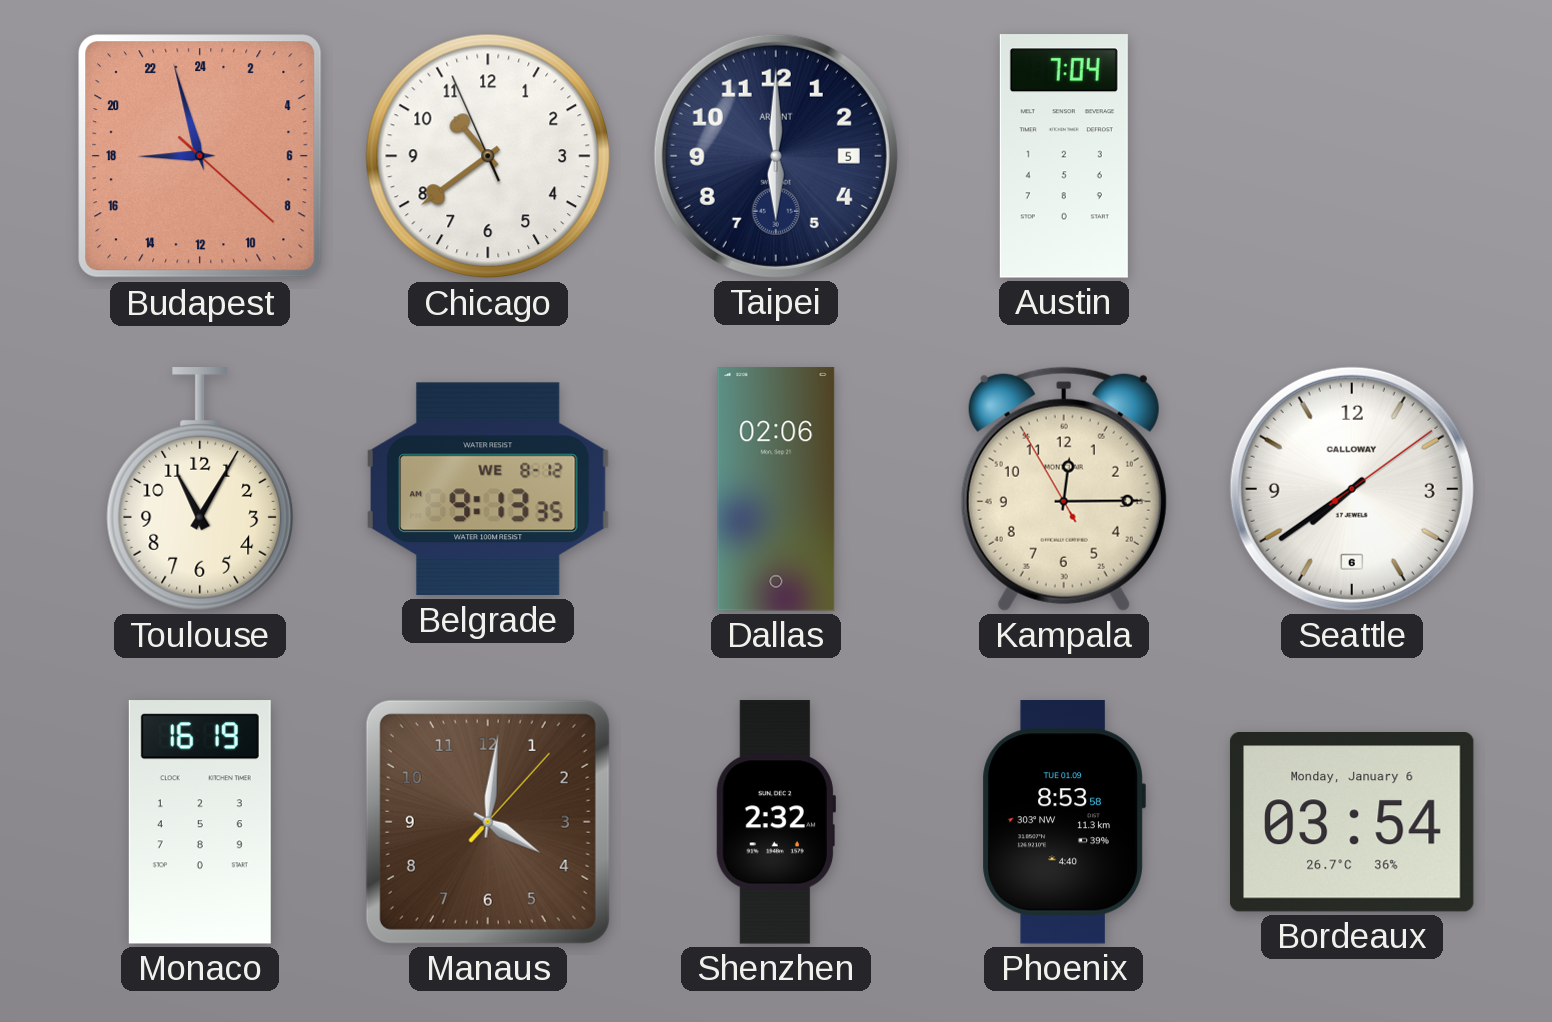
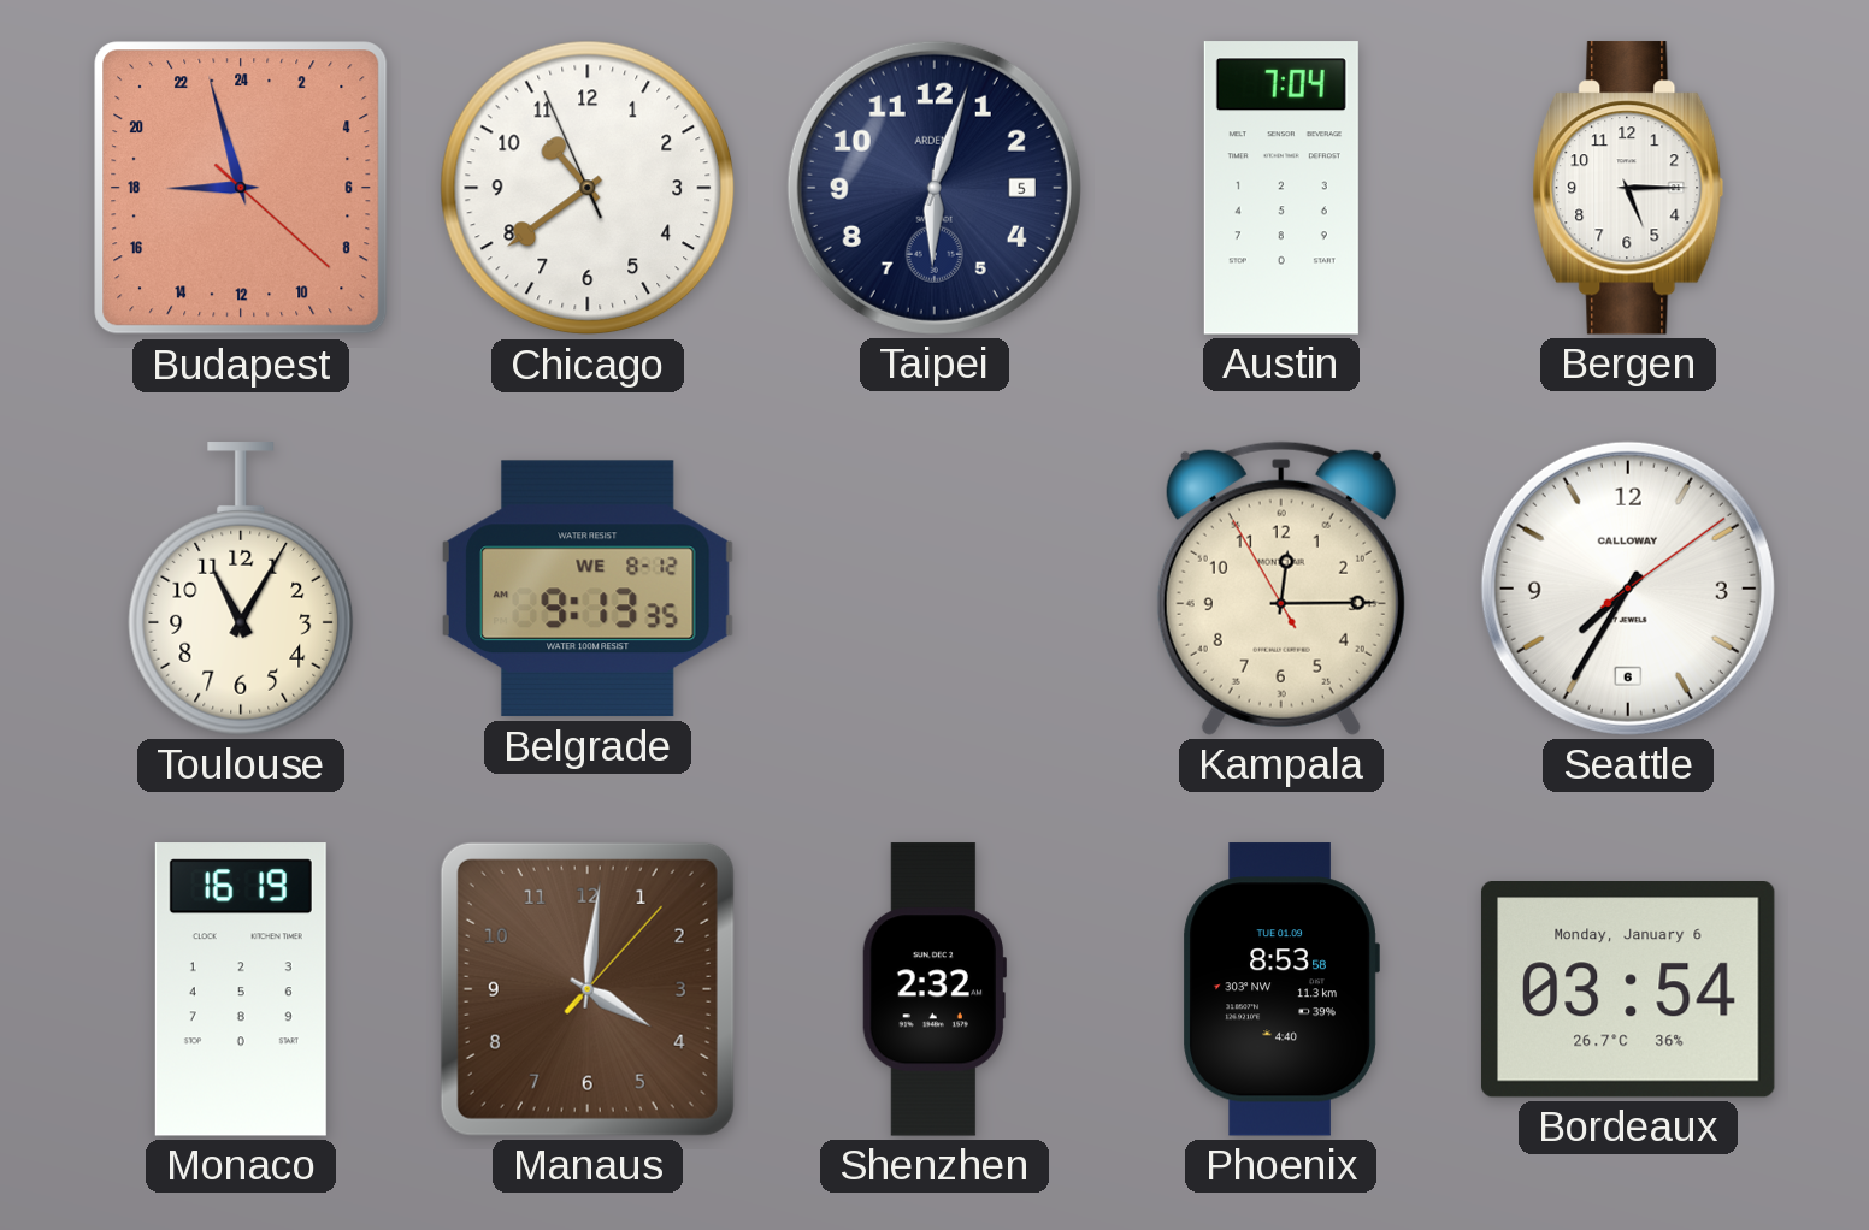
Taipei: 6:00 -> 6:03
Bergen: none -> 5:15
Dallas: 02:06 -> none
Seattle: 7:39 -> 7:35
